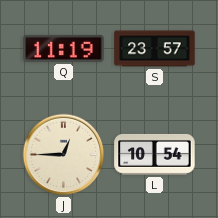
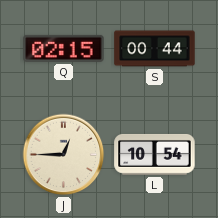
Q: 11:19 -> 02:15
S: 23:57 -> 00:44
